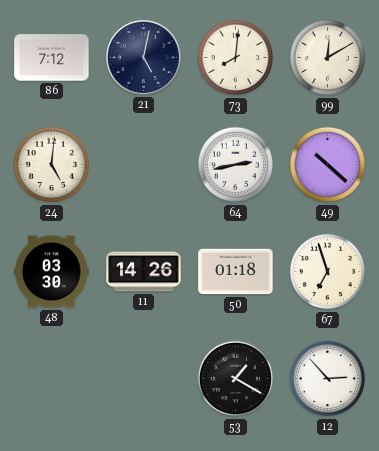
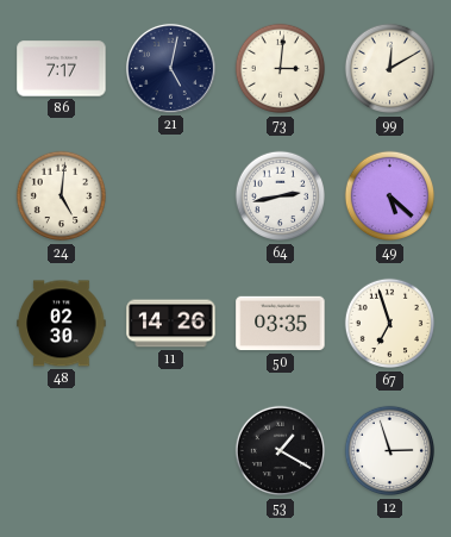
86: 7:12 -> 7:17
73: 8:01 -> 3:01
49: 10:22 -> 5:22
48: 03:30 -> 02:30
50: 01:18 -> 03:35
12: 2:53 -> 2:57
